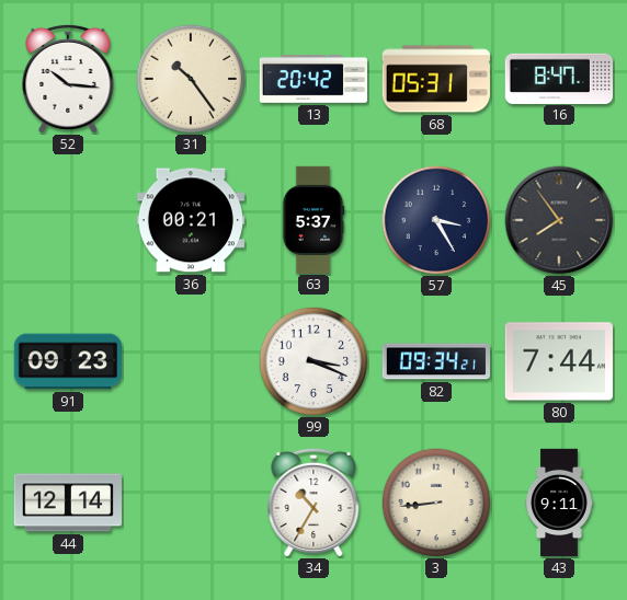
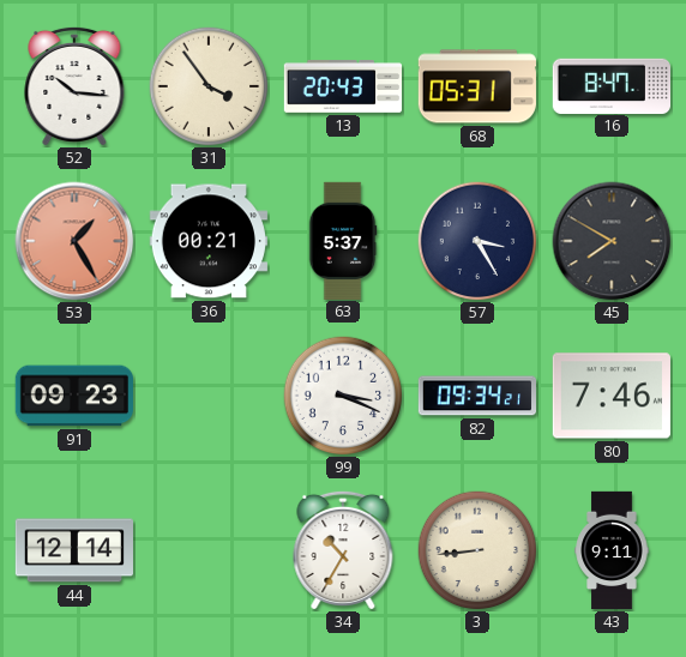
31: 10:24 -> 3:54
13: 20:42 -> 20:43
53: none -> 1:25
45: 7:54 -> 7:50
80: 7:44 -> 7:46
